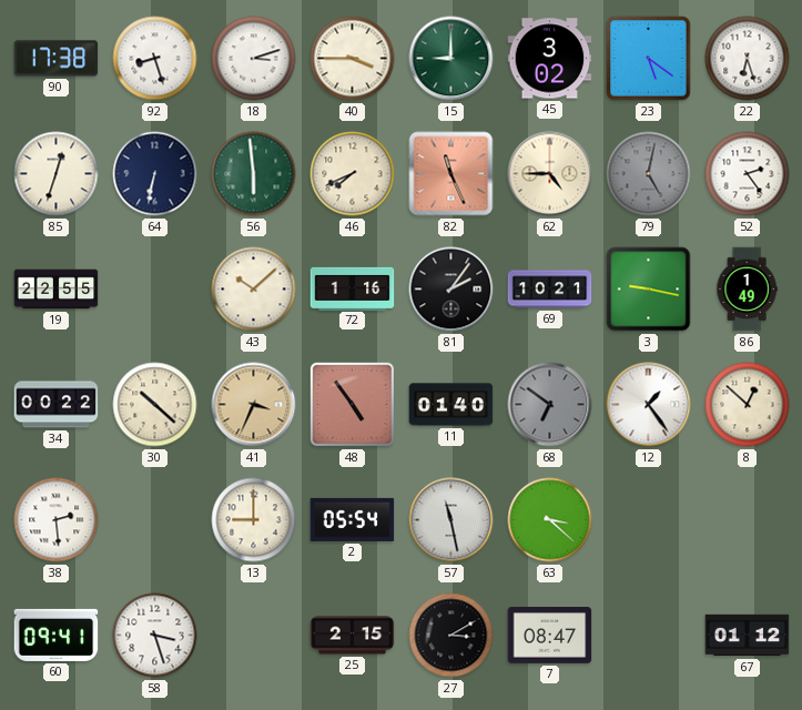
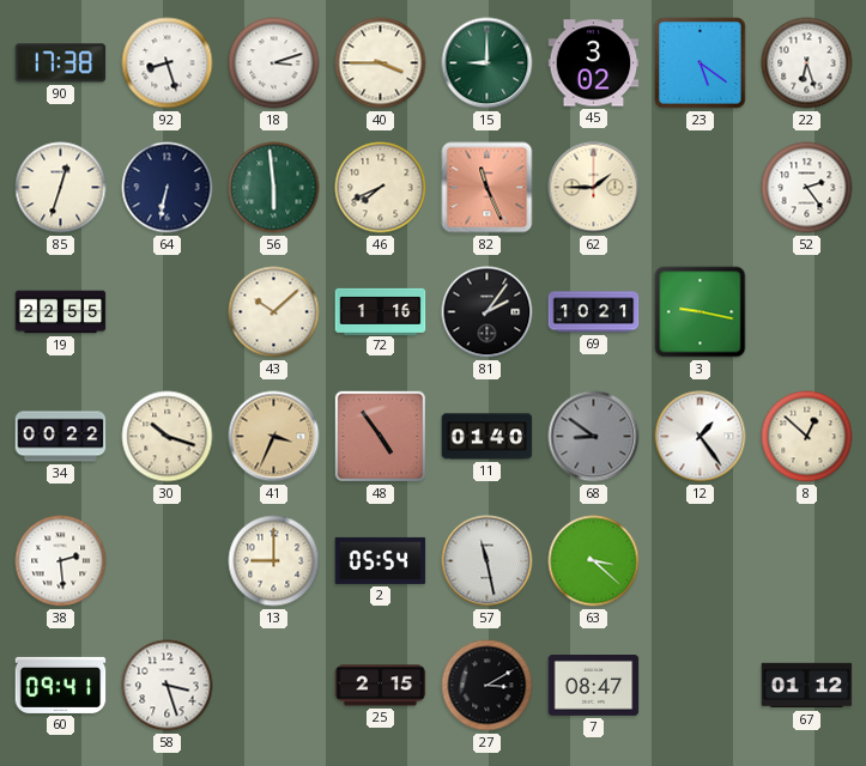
62: 4:45 -> 1:45
79: 5:02 -> none
86: 1:49 -> none
30: 10:22 -> 10:18
68: 6:51 -> 8:51
